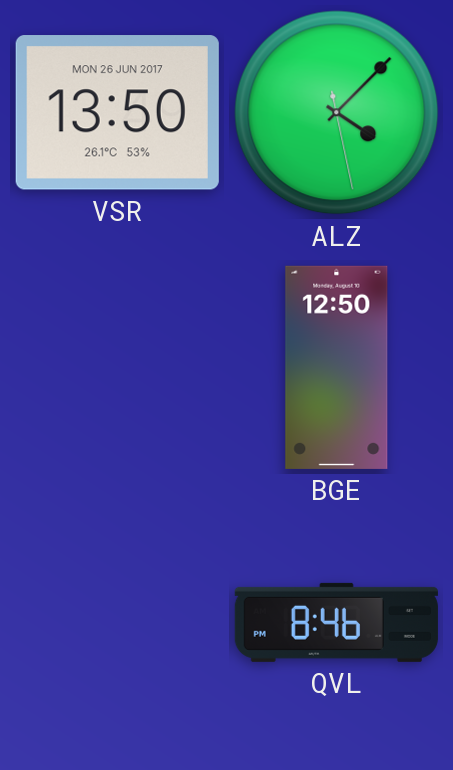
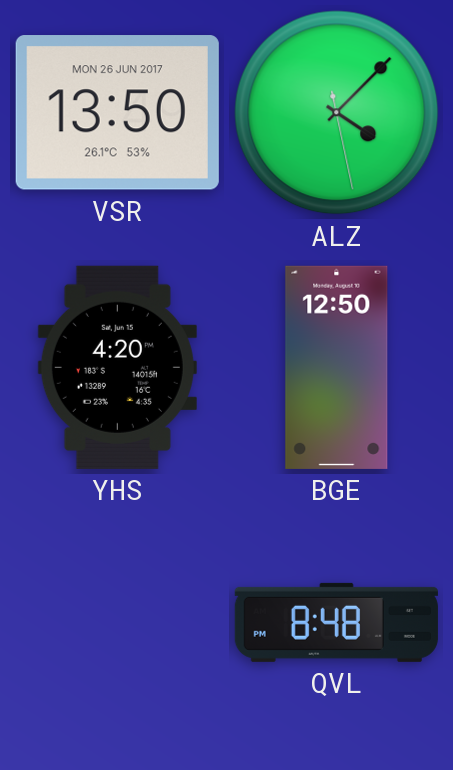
YHS: none -> 4:20
QVL: 8:46 -> 8:48
